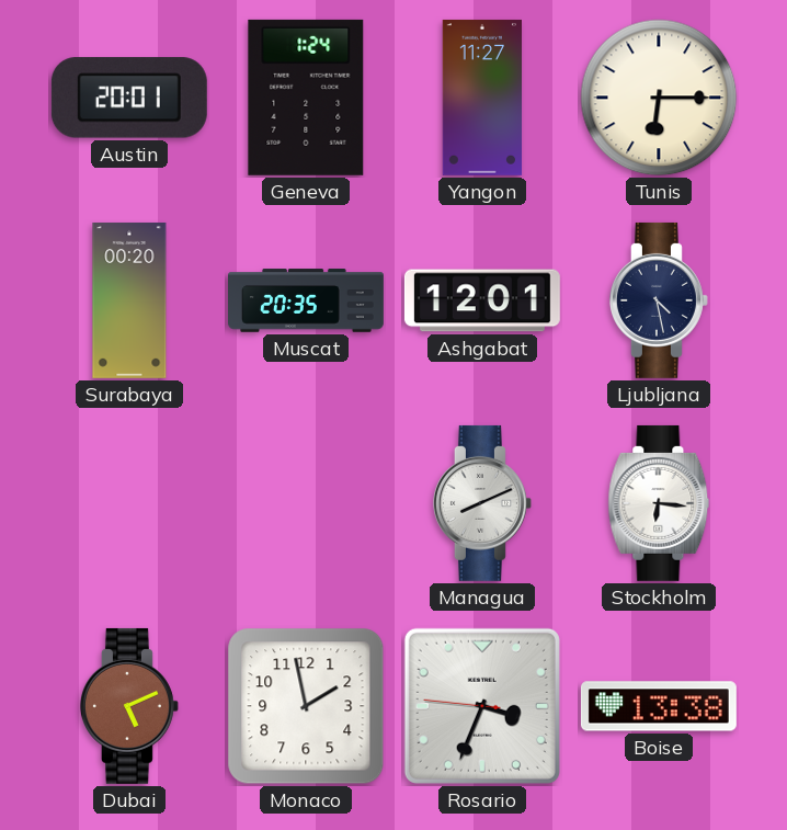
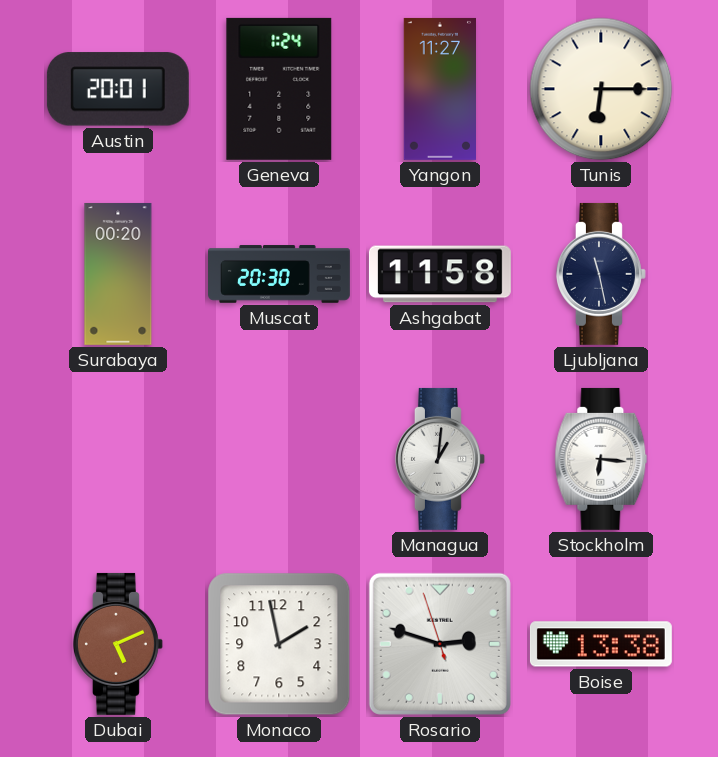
Muscat: 20:35 -> 20:30
Ashgabat: 12:01 -> 11:58
Ljubljana: 4:28 -> 11:28
Managua: 8:11 -> 1:01
Rosario: 3:33 -> 2:47
